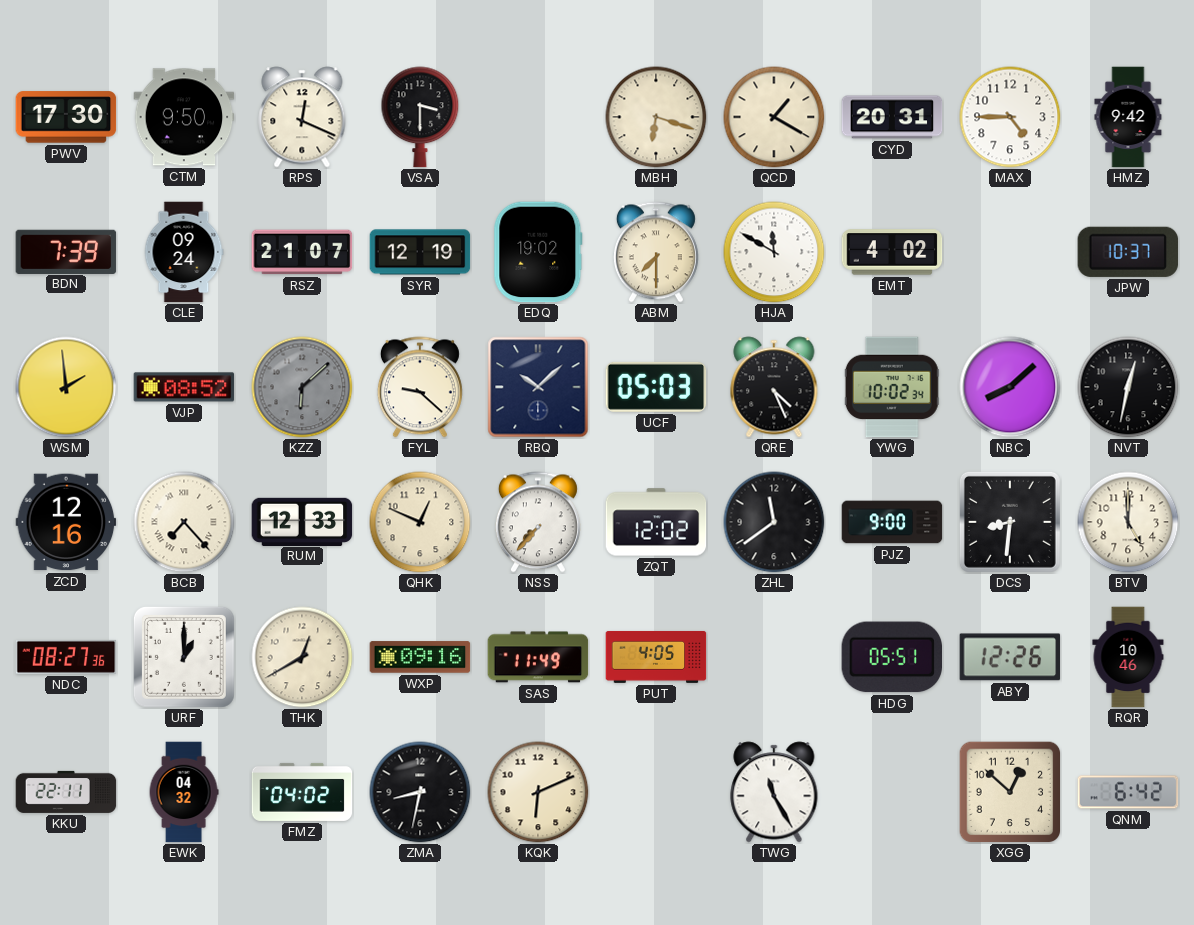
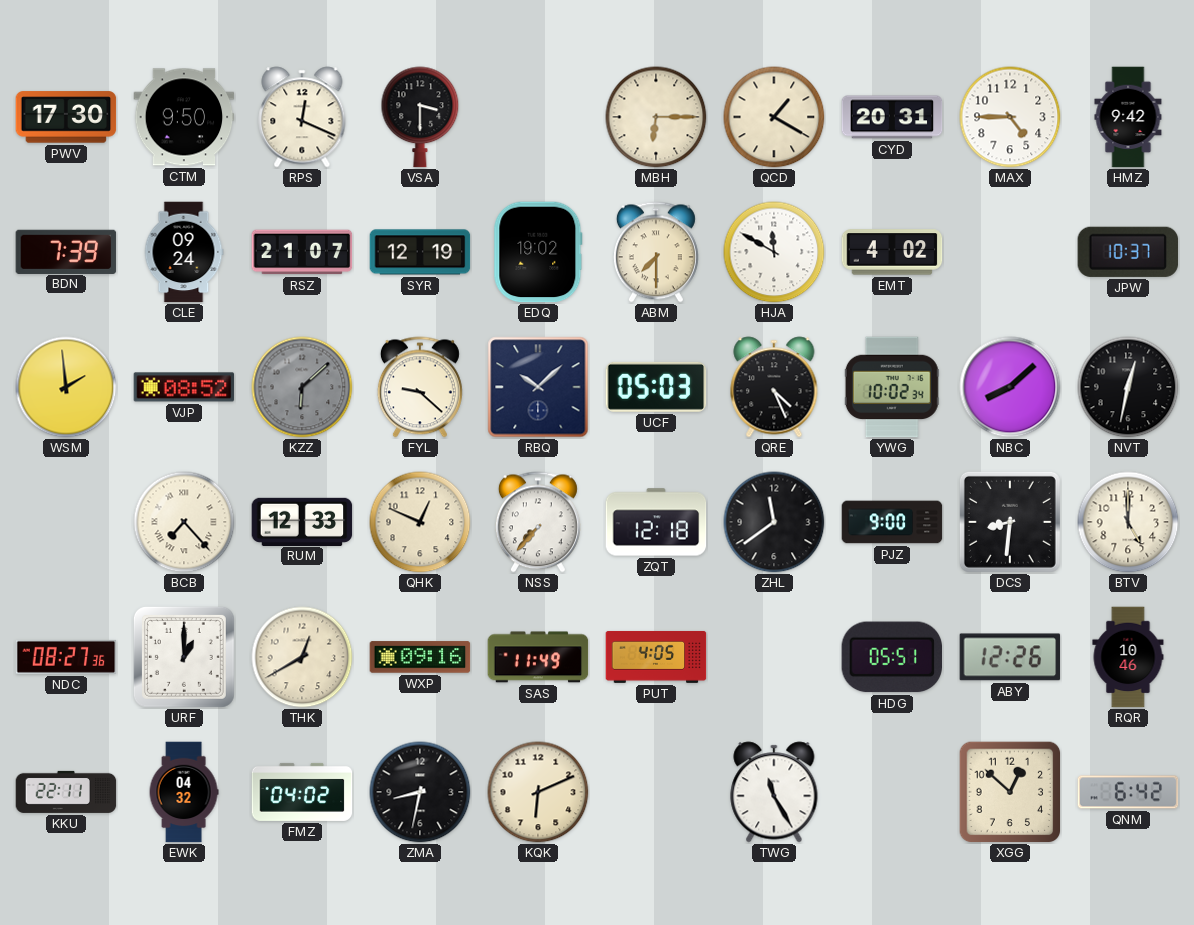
MBH: 6:18 -> 6:15
ZCD: 12:16 -> none
ZQT: 12:02 -> 12:18
